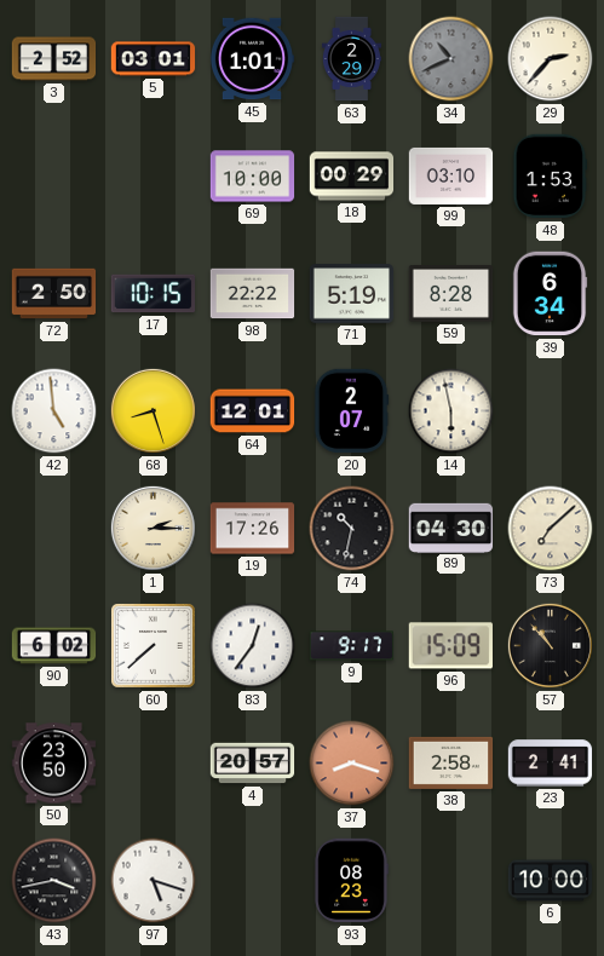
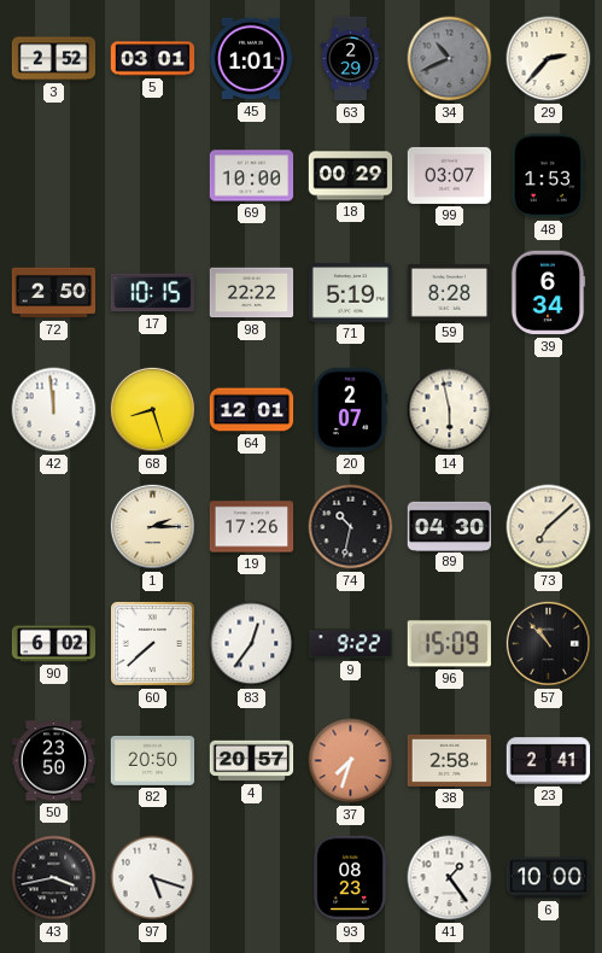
99: 03:10 -> 03:07
42: 4:59 -> 11:59
9: 9:17 -> 9:22
82: none -> 20:50
37: 8:18 -> 7:33
41: none -> 1:24
